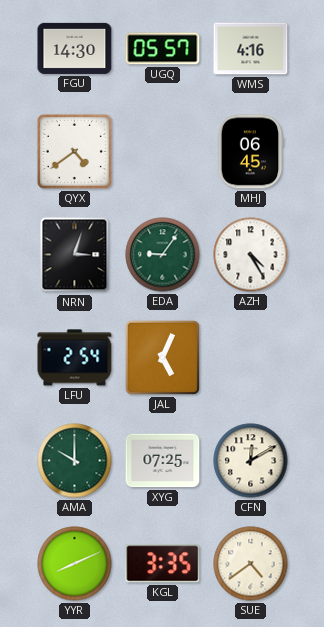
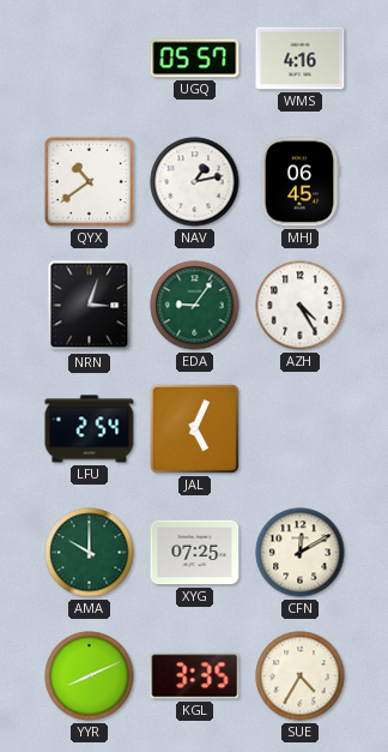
FGU: 14:30 -> none
QYX: 4:39 -> 10:39
NAV: none -> 1:13
SUE: 4:39 -> 4:35
